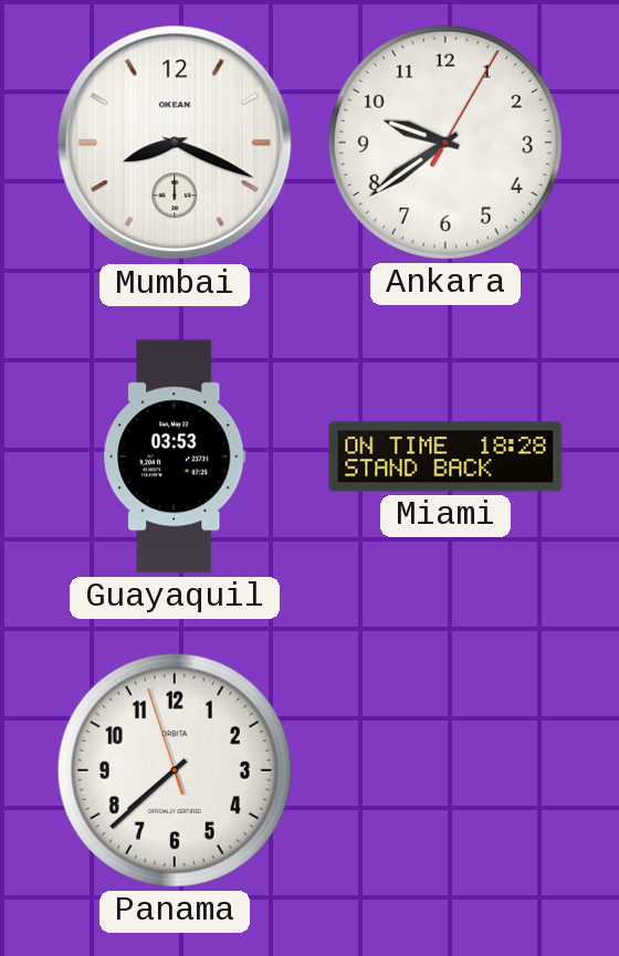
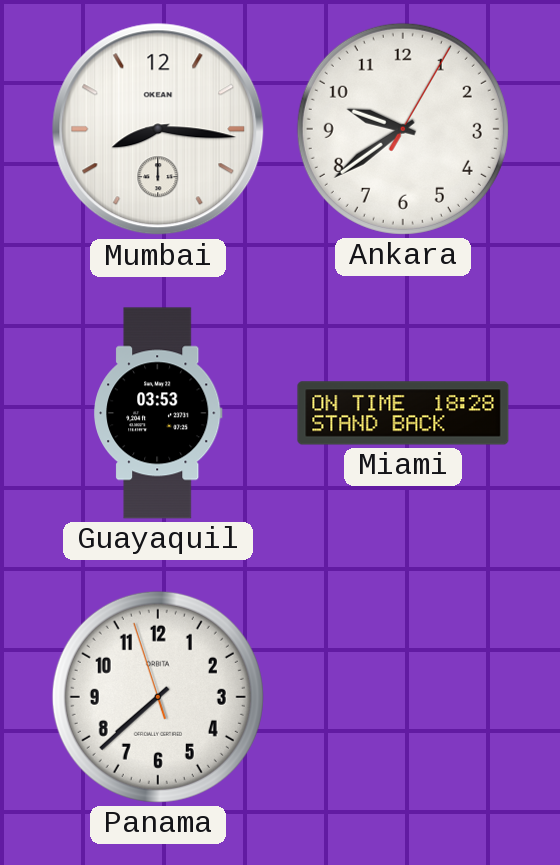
Mumbai: 8:19 -> 8:16
